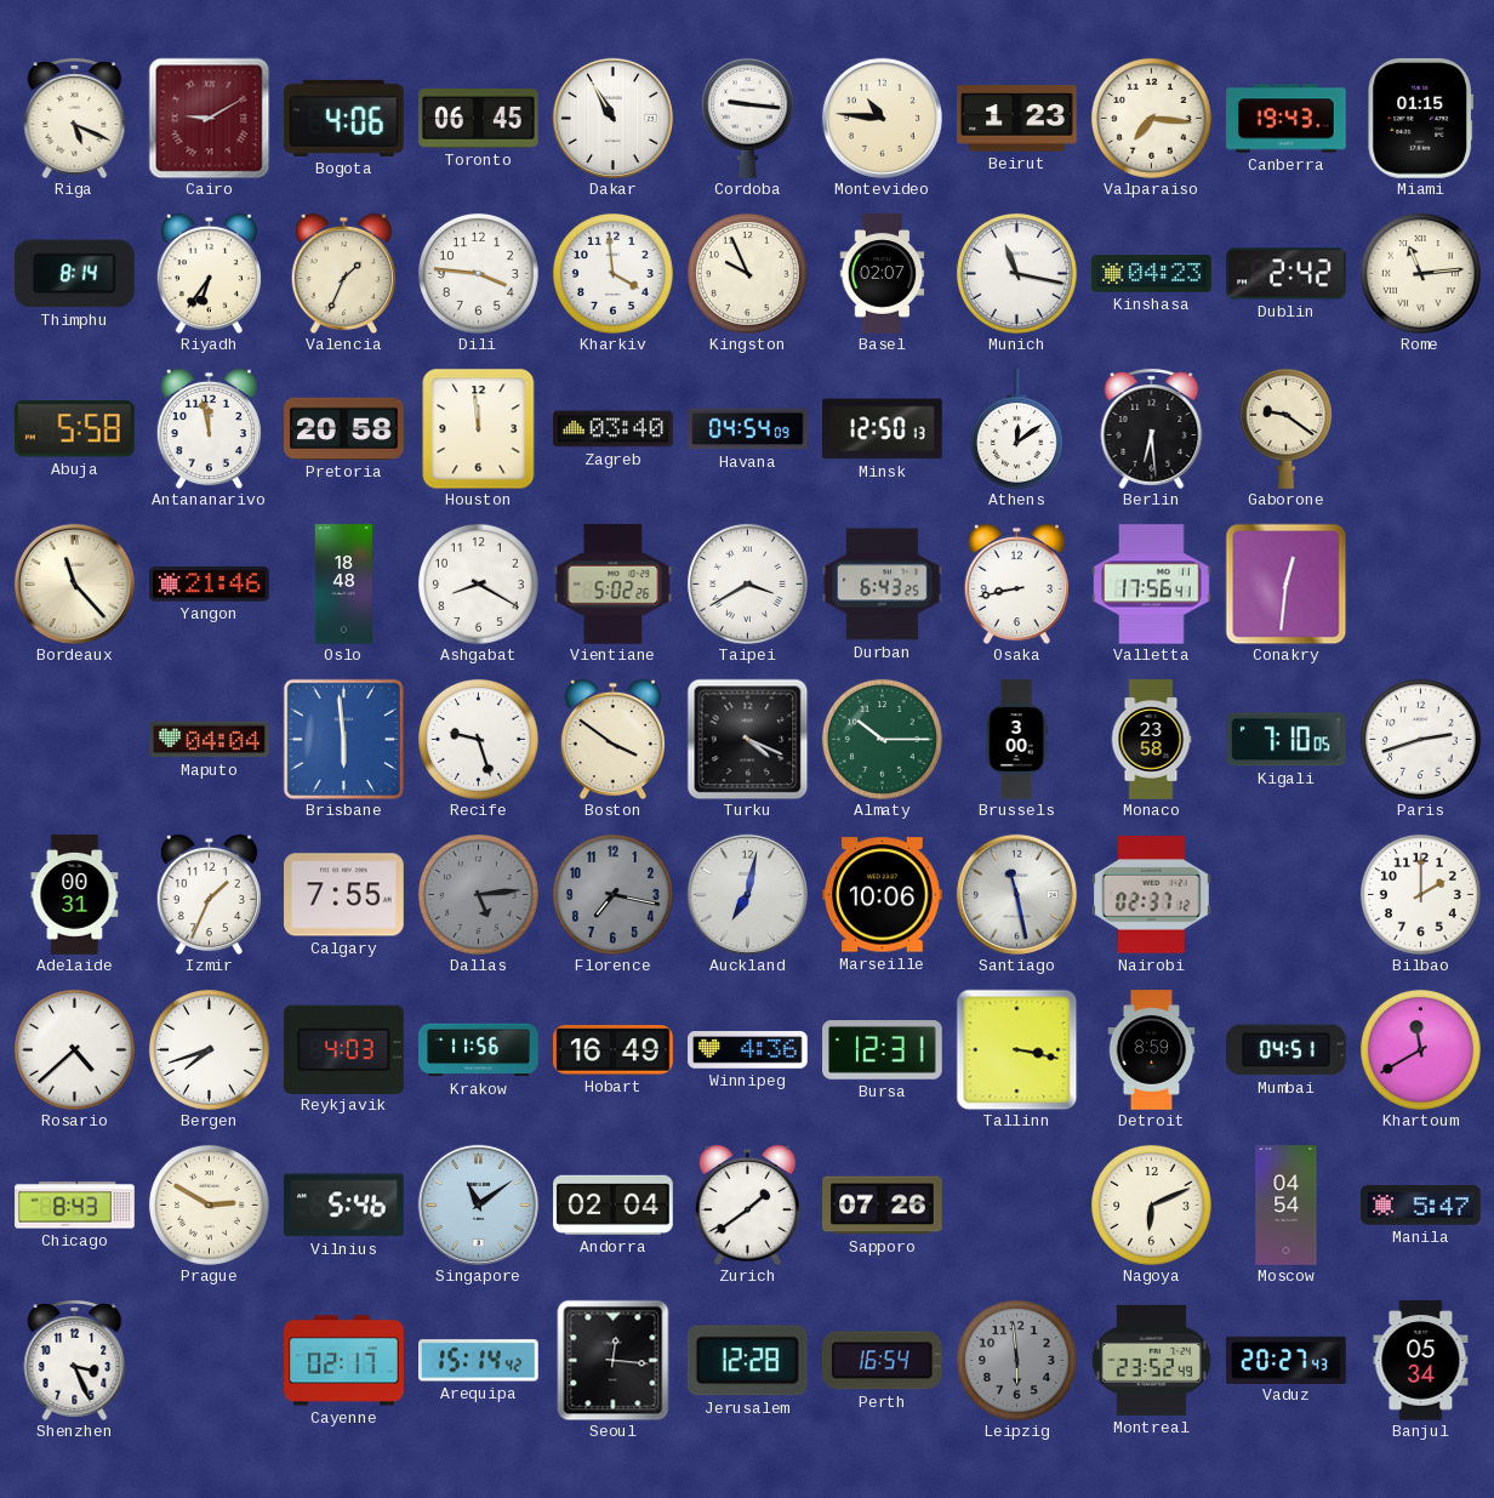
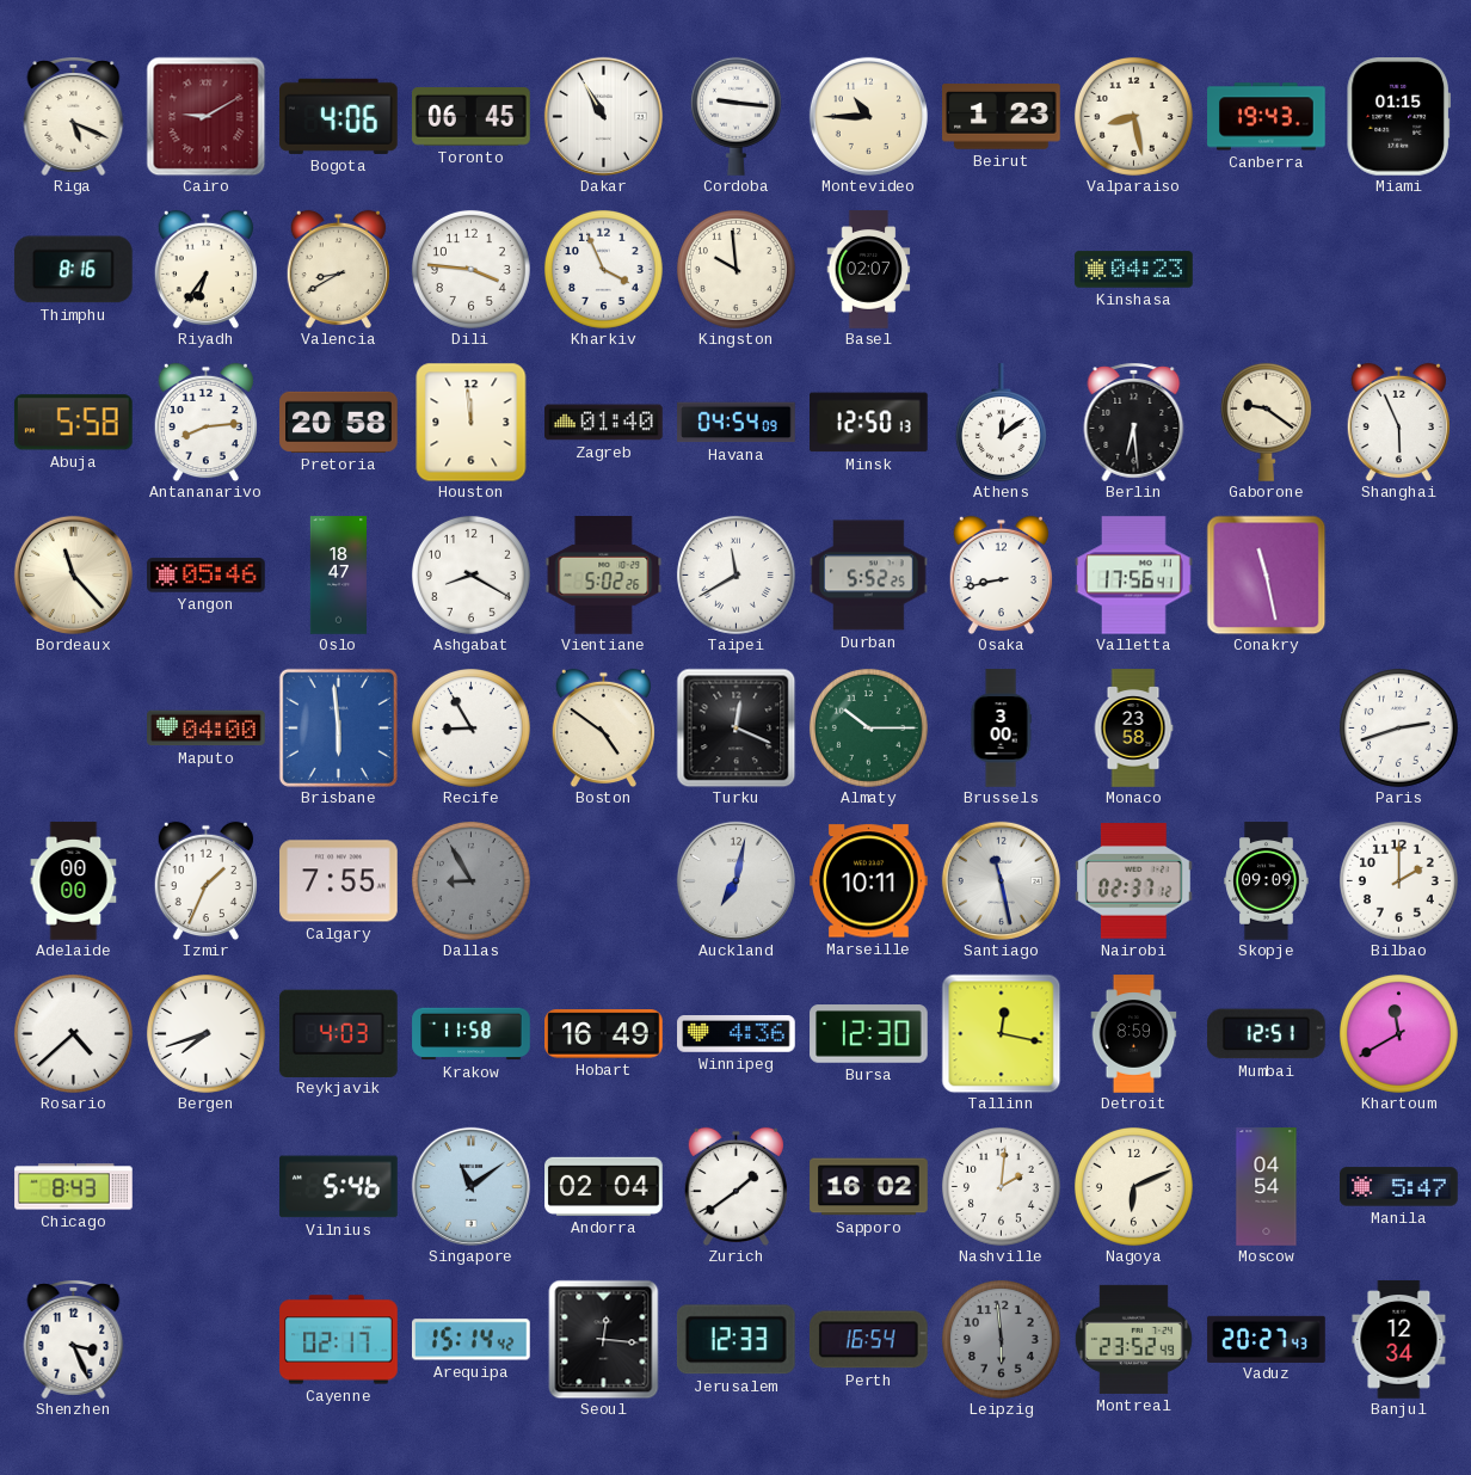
Montevideo: 10:46 -> 10:45
Valparaiso: 7:16 -> 8:28
Thimphu: 8:14 -> 8:16
Valencia: 1:34 -> 8:40
Kharkiv: 3:59 -> 3:56
Kingston: 9:56 -> 9:59
Munich: 11:17 -> none
Dublin: 2:42 -> none
Rome: 11:14 -> none
Antananarivo: 11:58 -> 8:14
Zagreb: 03:40 -> 01:40
Shanghai: none -> 5:56
Yangon: 21:46 -> 05:46
Oslo: 18:48 -> 18:47
Taipei: 3:40 -> 11:40
Durban: 6:43 -> 5:52
Conakry: 12:31 -> 11:28
Maputo: 04:04 -> 04:00
Recife: 9:27 -> 8:55
Boston: 3:51 -> 4:51
Turku: 4:19 -> 12:19
Kigali: 7:10 -> none
Adelaide: 00:31 -> 00:00
Dallas: 5:14 -> 8:55
Florence: 7:17 -> none
Marseille: 10:06 -> 10:11
Skopje: none -> 09:09
Krakow: 11:56 -> 11:58
Bursa: 12:31 -> 12:30
Tallinn: 3:17 -> 12:17
Mumbai: 04:51 -> 12:51
Prague: 2:50 -> none
Sapporo: 07:26 -> 16:02
Nashville: none -> 2:01
Jerusalem: 12:28 -> 12:33
Banjul: 05:34 -> 12:34
